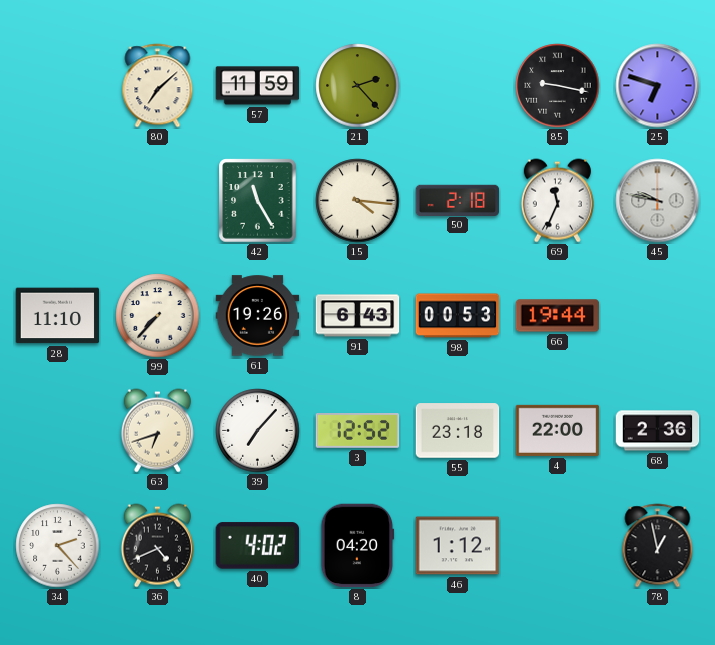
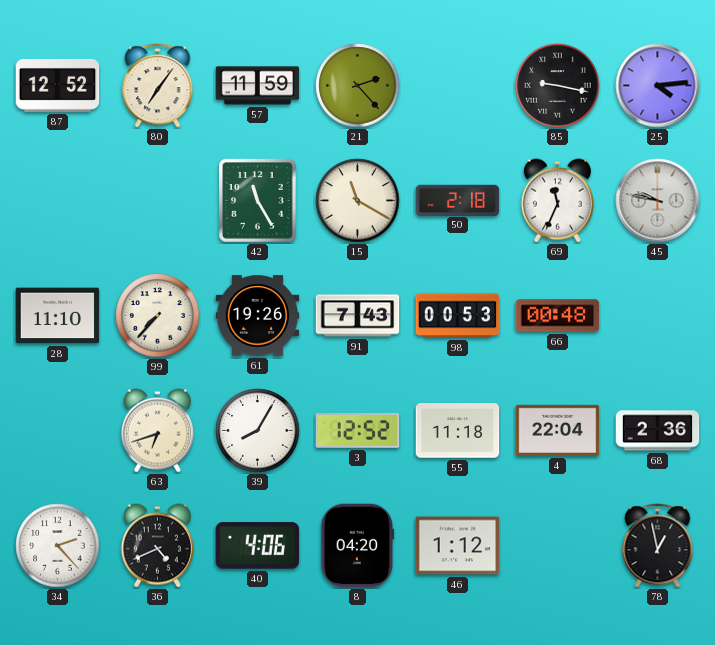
87: none -> 12:52
80: 7:08 -> 7:06
25: 6:48 -> 4:14
15: 4:16 -> 11:20
91: 6:43 -> 7:43
66: 19:44 -> 00:48
39: 7:07 -> 8:05
55: 23:18 -> 11:18
4: 22:00 -> 22:04
40: 4:02 -> 4:06
